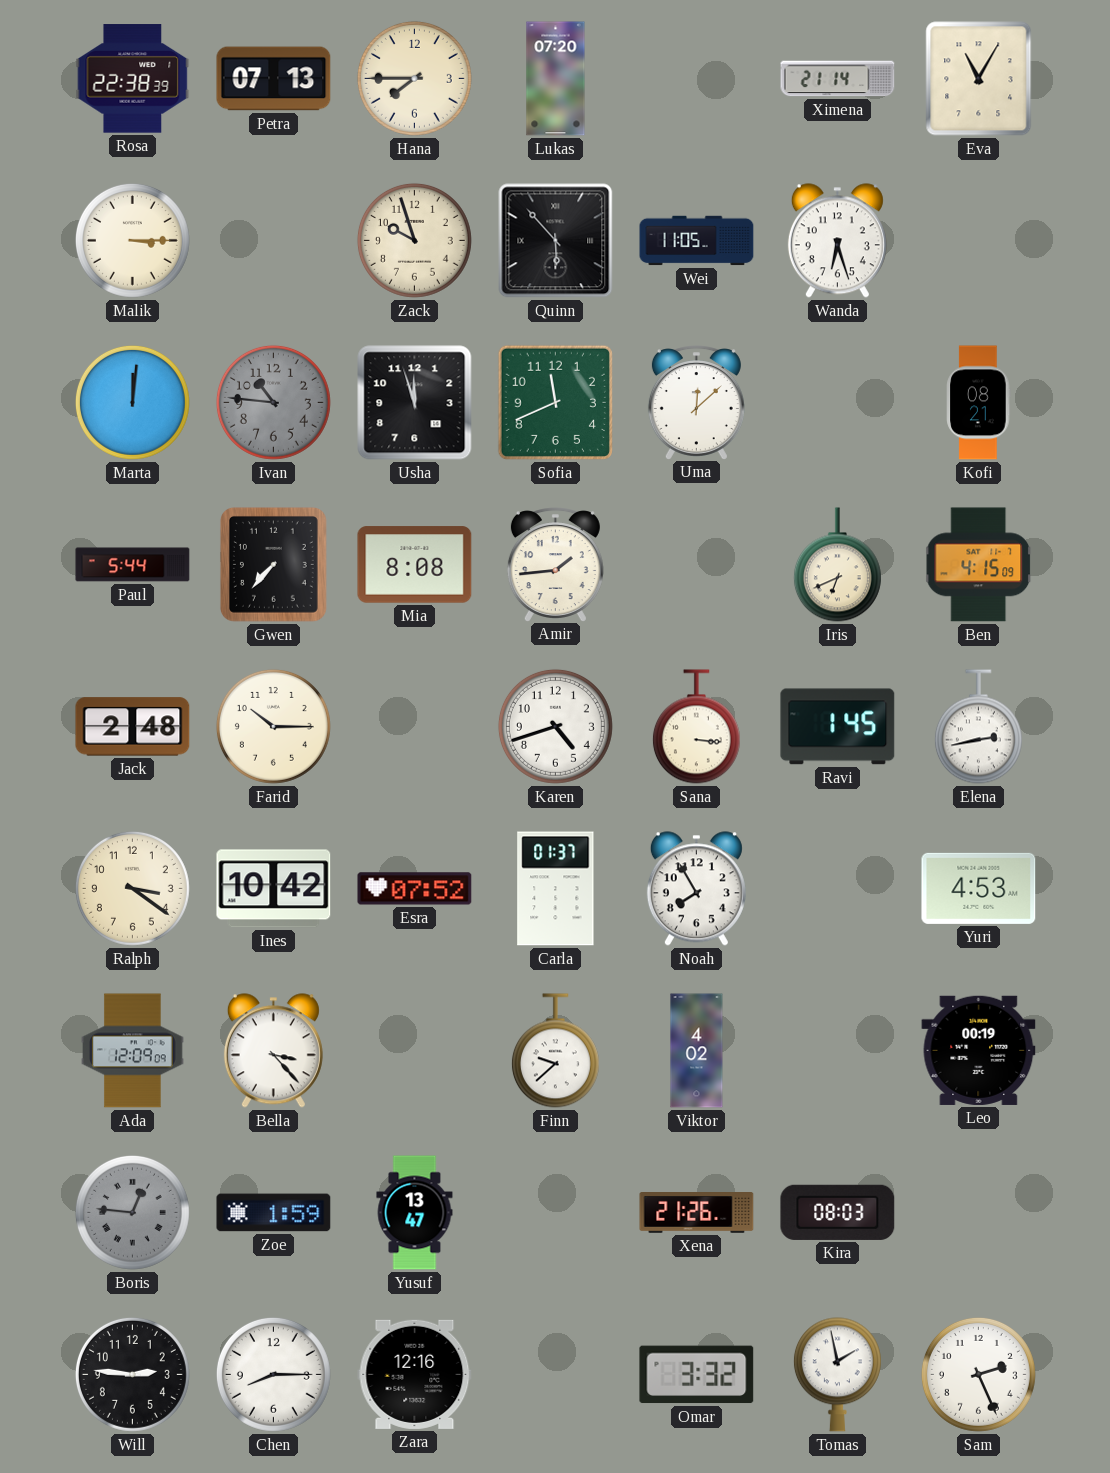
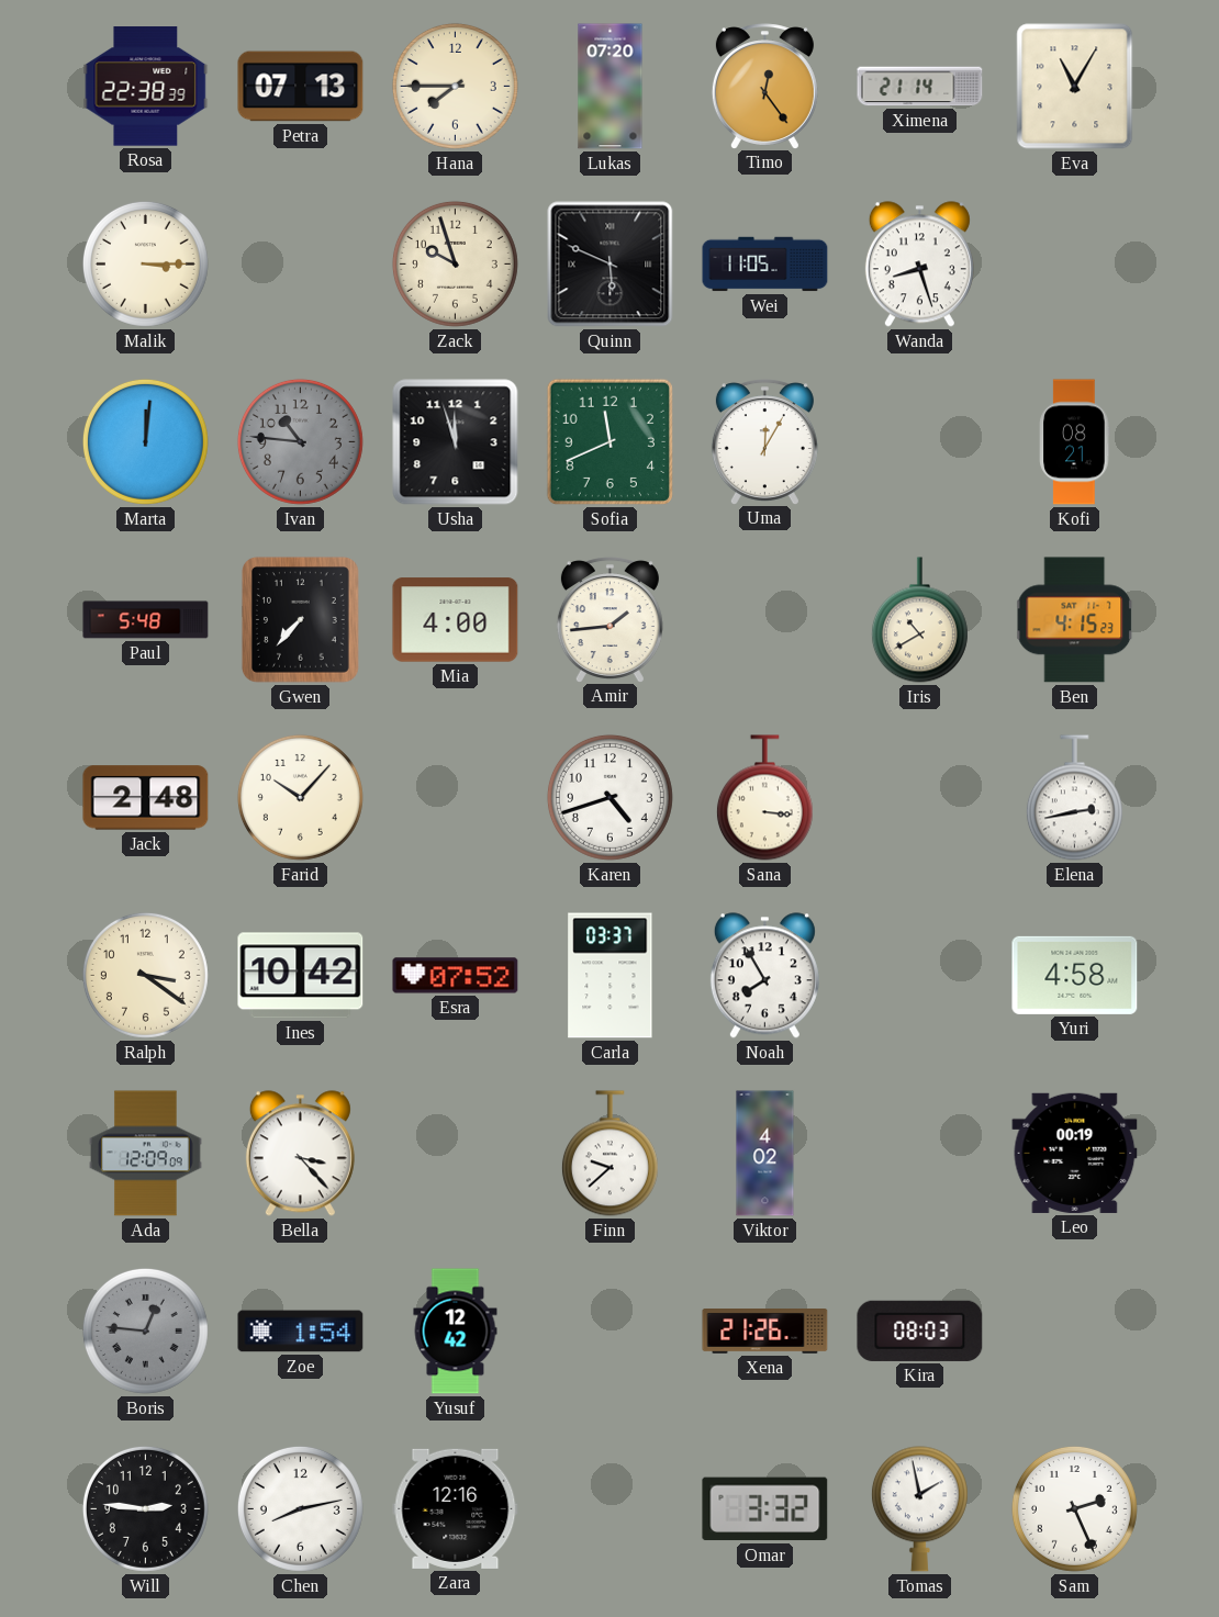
Timo: none -> 12:24
Quinn: 5:53 -> 5:49
Wanda: 6:27 -> 8:27
Uma: 12:08 -> 12:05
Paul: 5:44 -> 5:48
Mia: 8:08 -> 4:00
Iris: 6:41 -> 10:40
Ben: 4:15:09 -> 4:15:23
Farid: 10:15 -> 10:07
Ravi: 1:45 -> none
Carla: 01:37 -> 03:37
Yuri: 4:53 -> 4:58
Zoe: 1:59 -> 1:54
Yusuf: 13:47 -> 12:42
Chen: 8:15 -> 8:13
